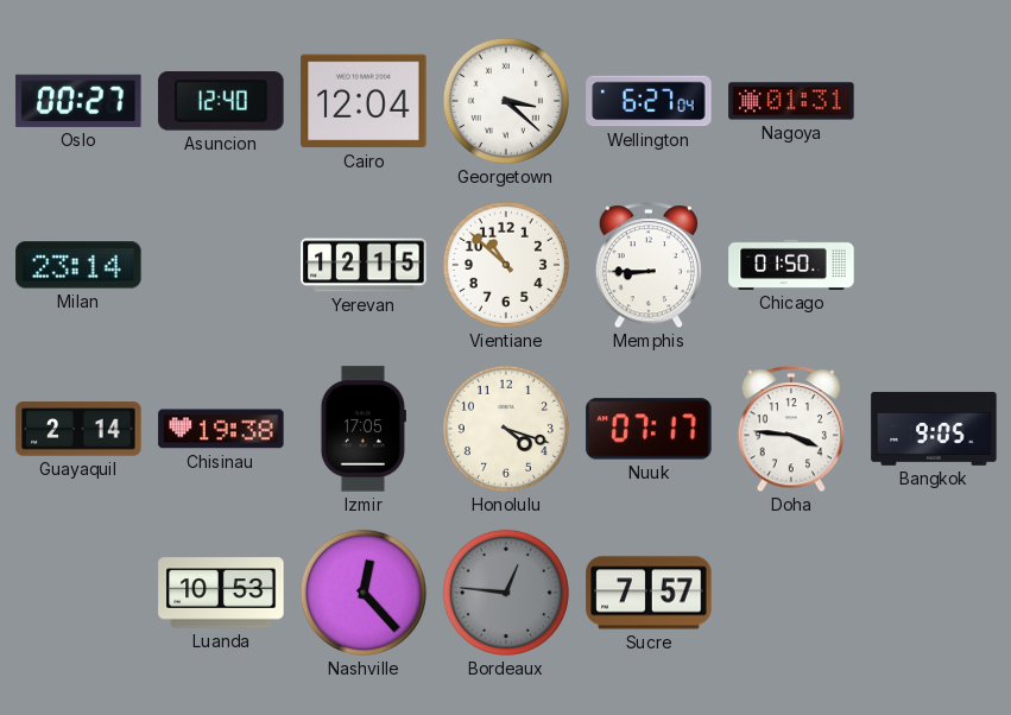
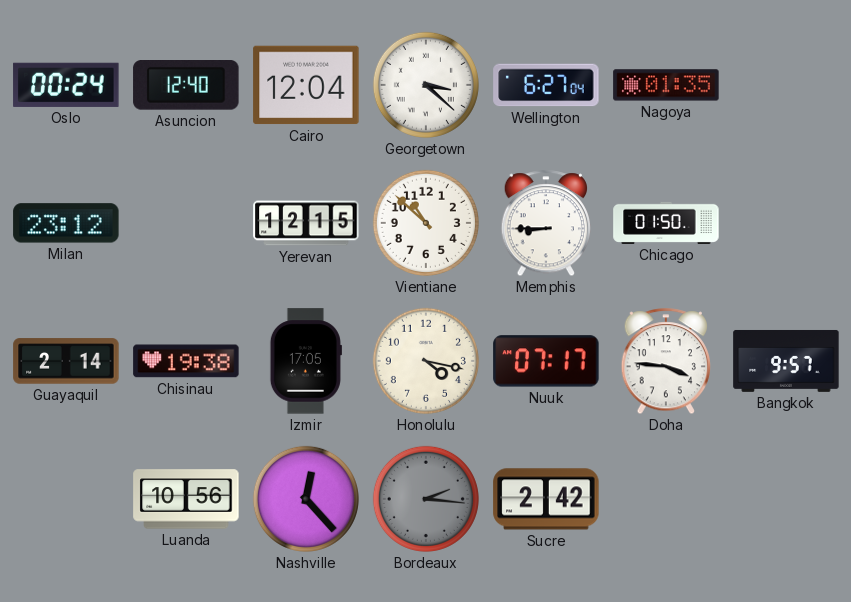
Oslo: 00:27 -> 00:24
Nagoya: 01:31 -> 01:35
Milan: 23:14 -> 23:12
Honolulu: 4:18 -> 4:17
Bangkok: 9:05 -> 9:57
Luanda: 10:53 -> 10:56
Bordeaux: 12:46 -> 2:16
Sucre: 7:57 -> 2:42
